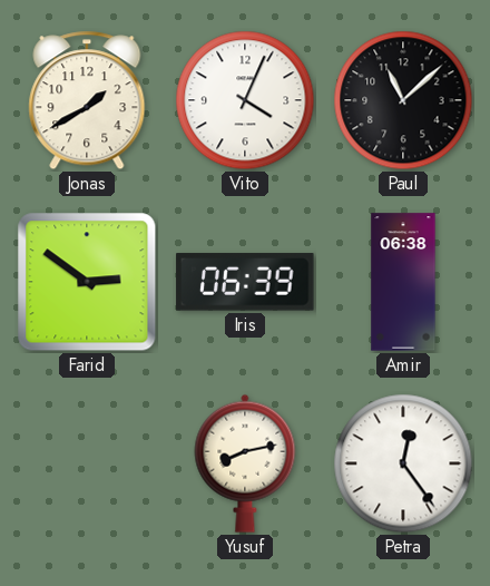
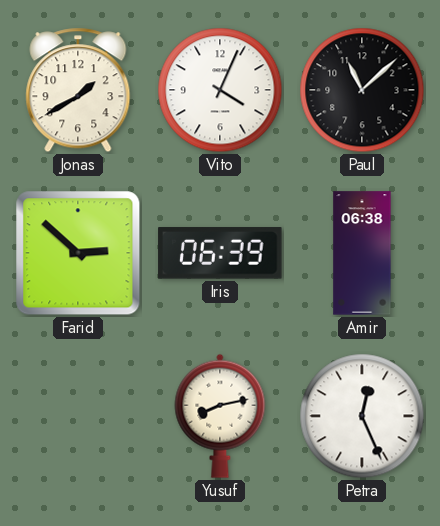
Farid: 2:51 -> 2:52
Petra: 12:24 -> 12:26
